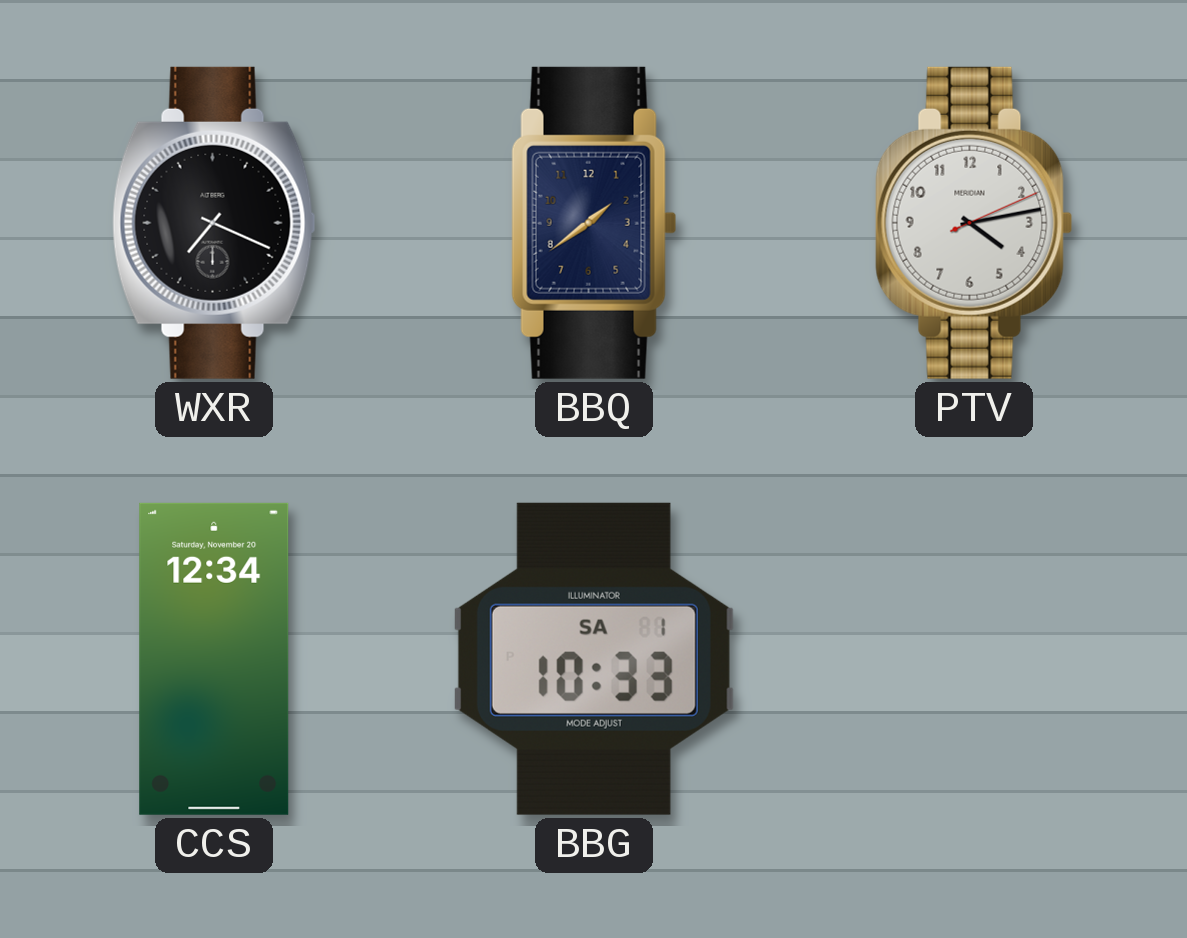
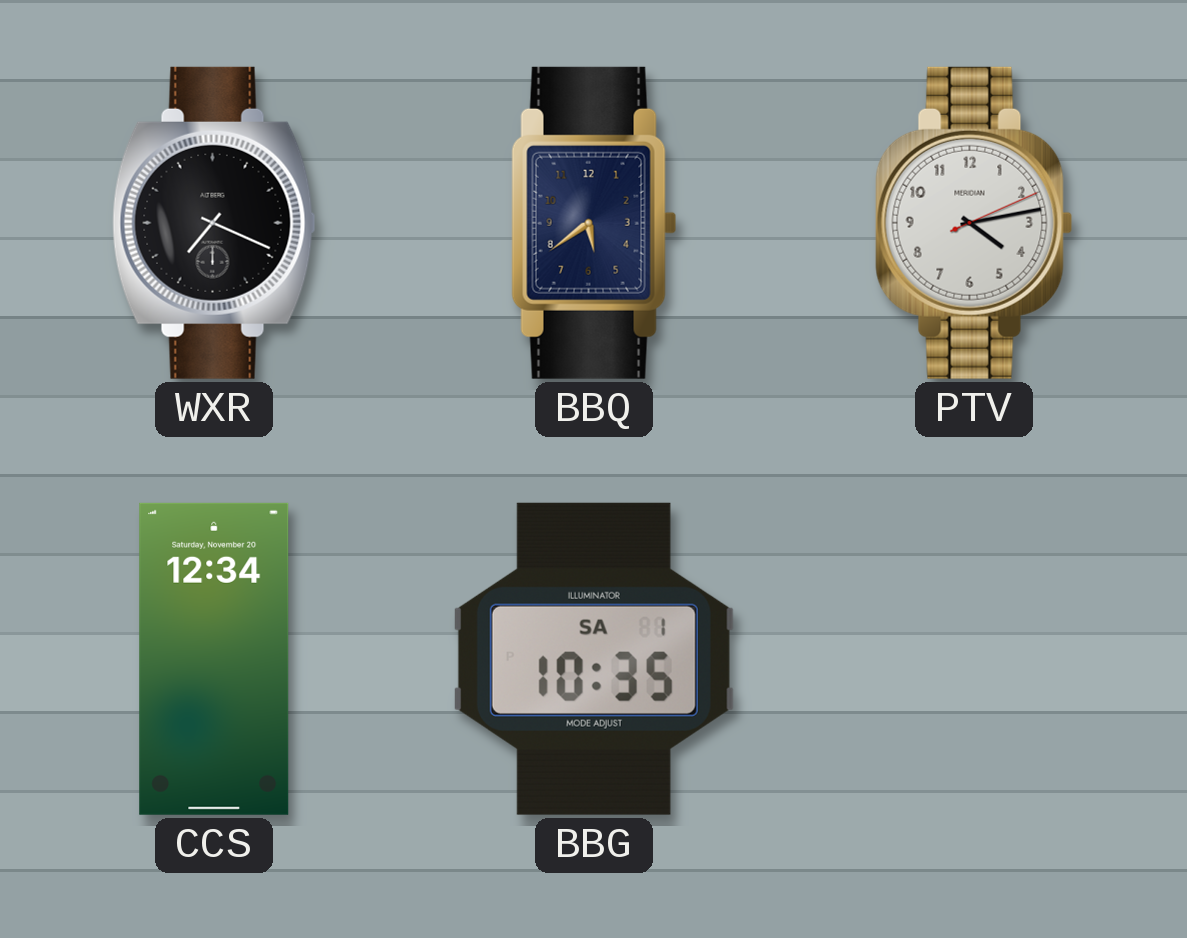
BBQ: 1:39 -> 5:39
BBG: 10:33 -> 10:35
